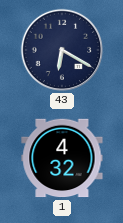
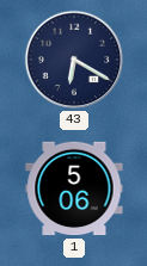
1: 4:32 -> 5:06
